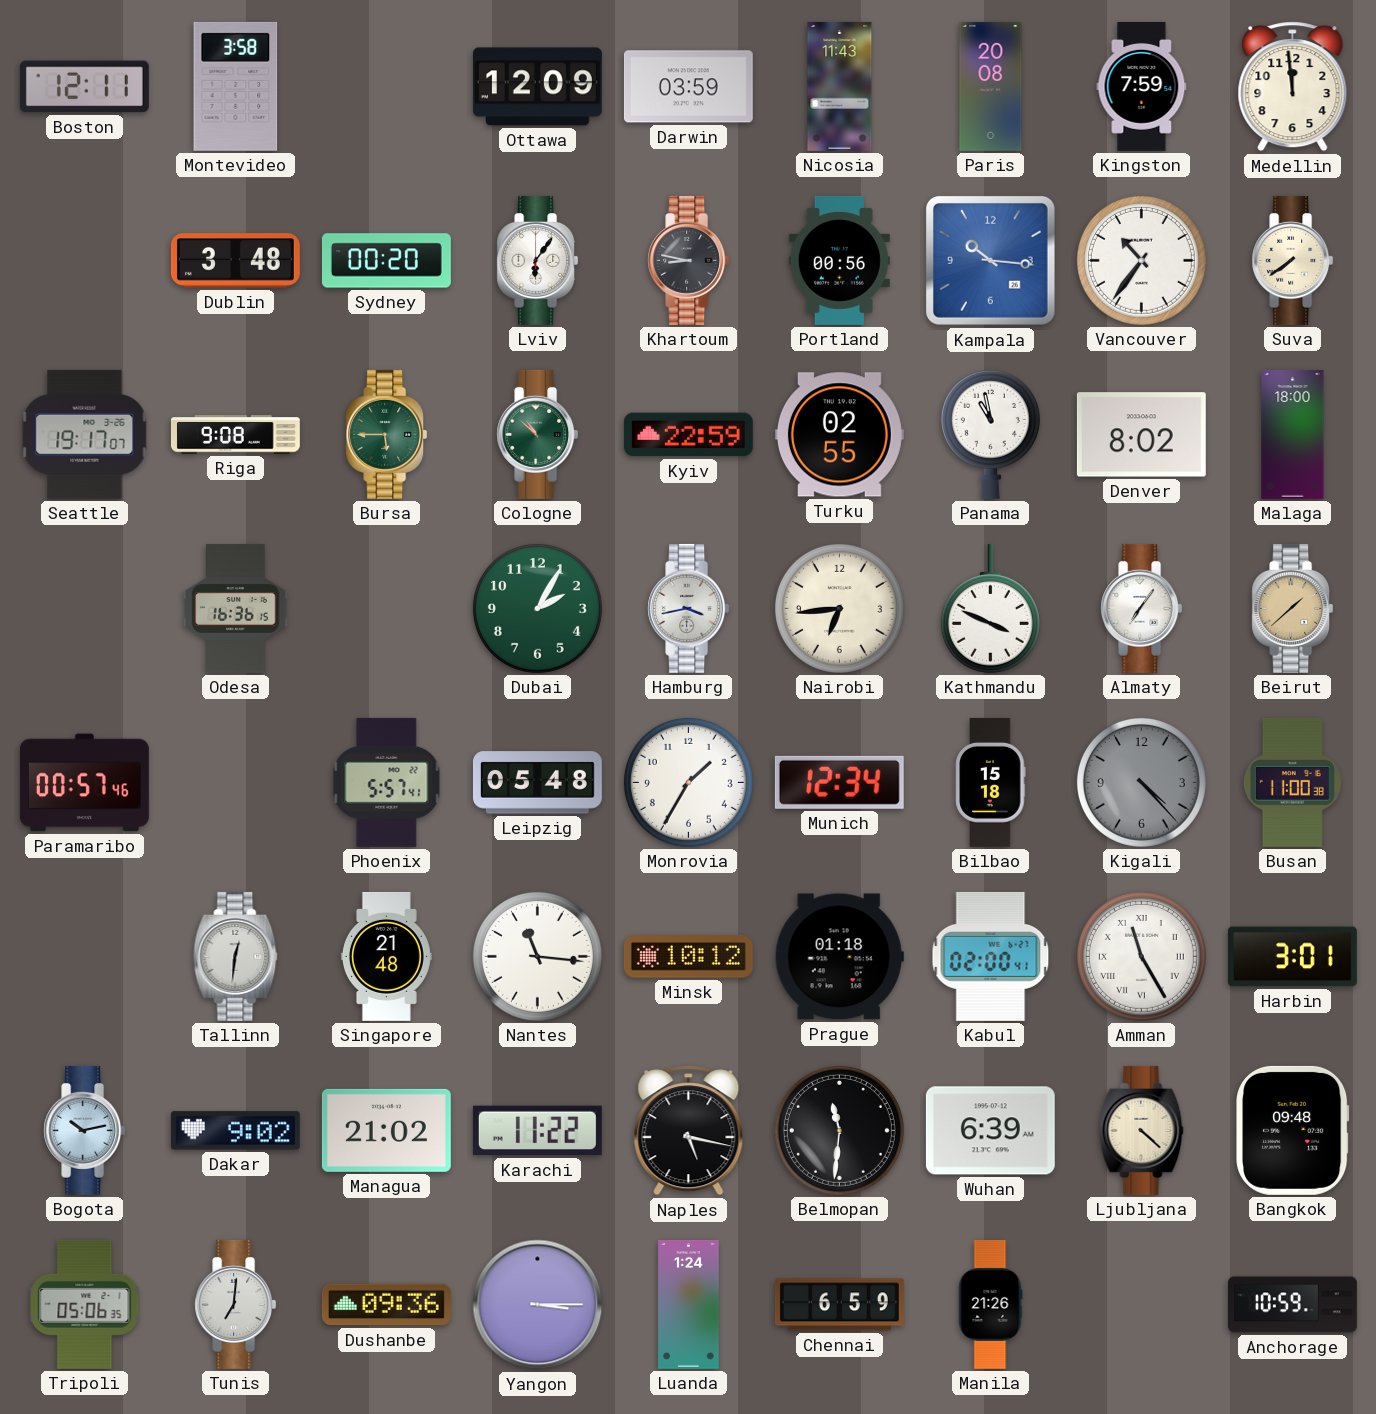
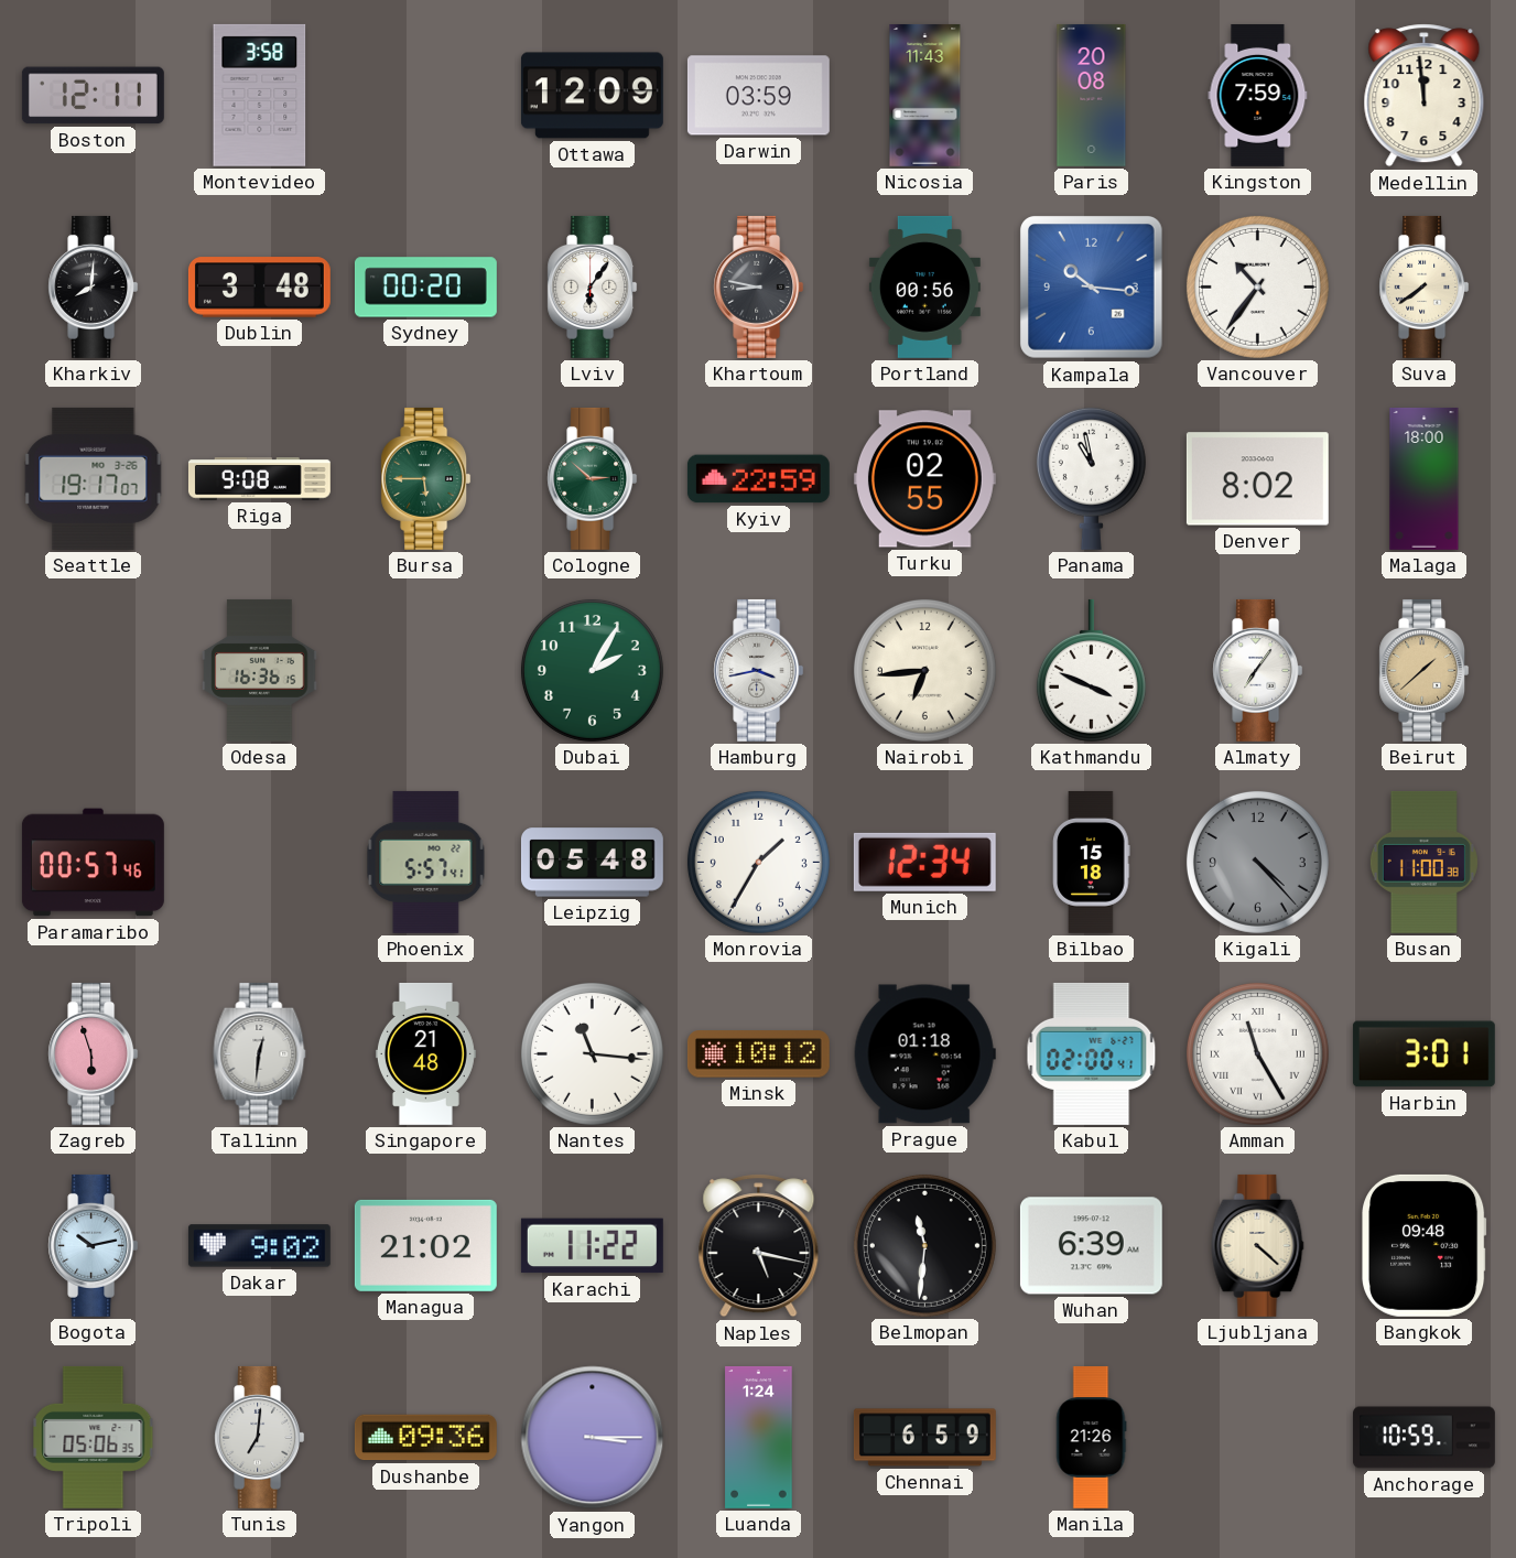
Kharkiv: none -> 8:01
Cologne: 10:52 -> 2:52
Zagreb: none -> 5:57
